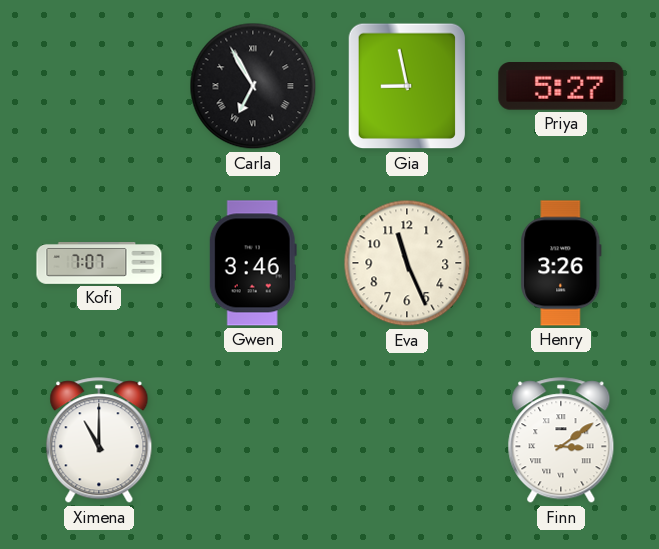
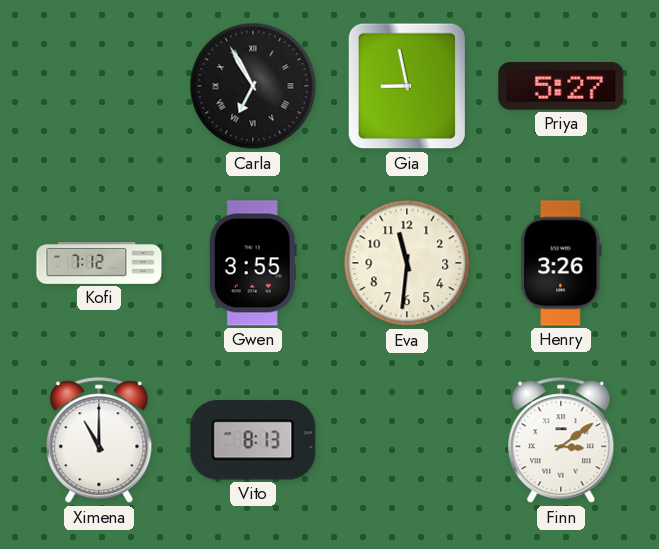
Kofi: 7:07 -> 7:12
Gwen: 3:46 -> 3:55
Eva: 11:26 -> 11:31
Vito: none -> 8:13
